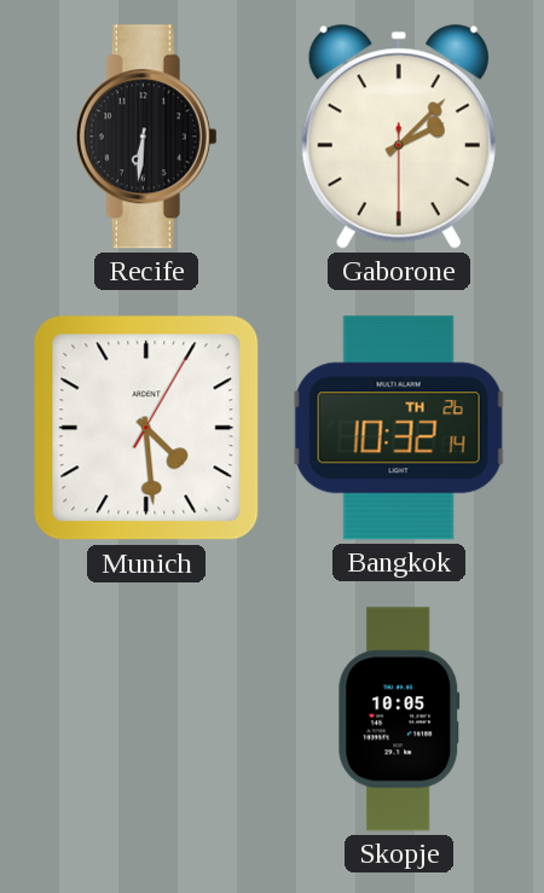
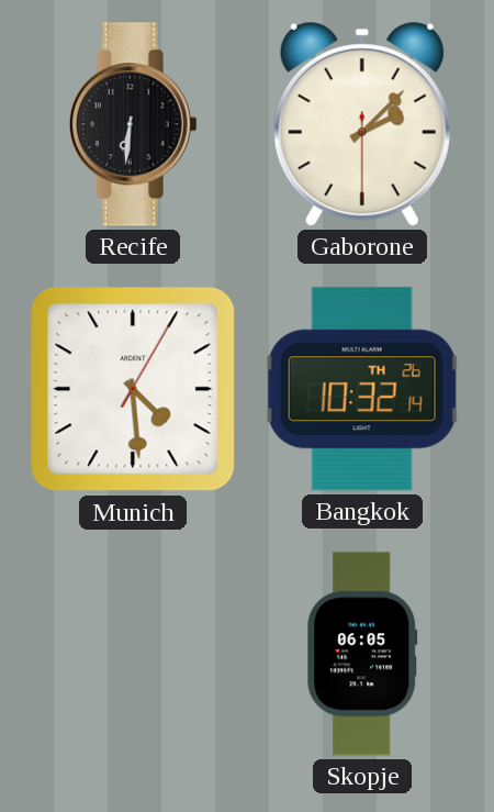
Skopje: 10:05 -> 06:05
